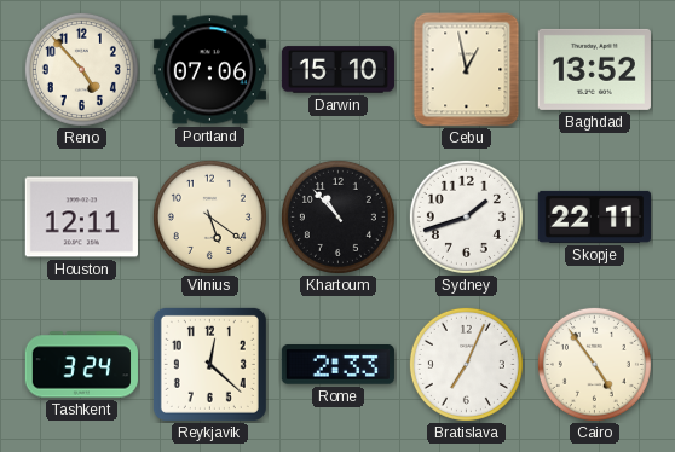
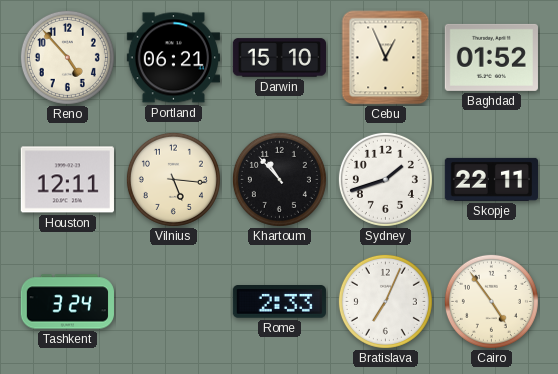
Portland: 07:06 -> 06:21
Cebu: 12:58 -> 12:56
Baghdad: 13:52 -> 01:52
Vilnius: 5:21 -> 5:16
Reykjavik: 12:22 -> none
